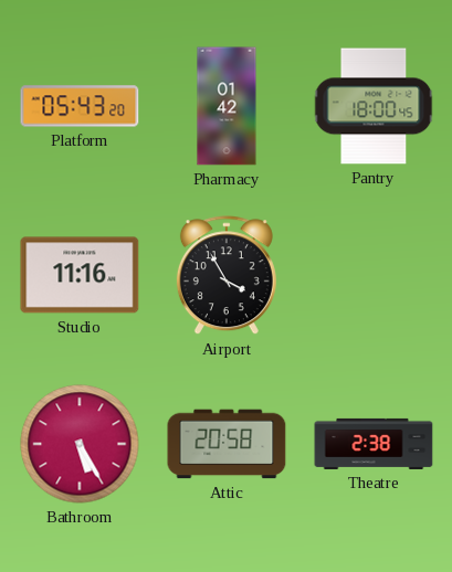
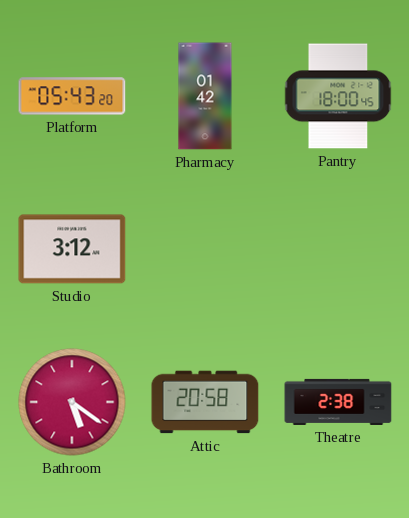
Studio: 11:16 -> 3:12
Airport: 3:55 -> none
Bathroom: 5:25 -> 5:21
